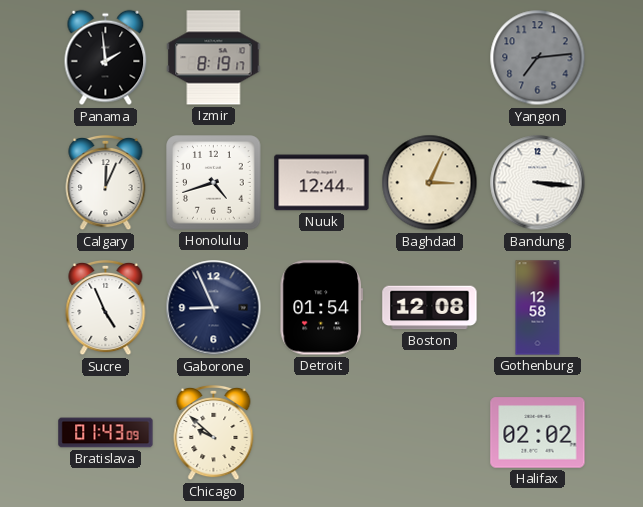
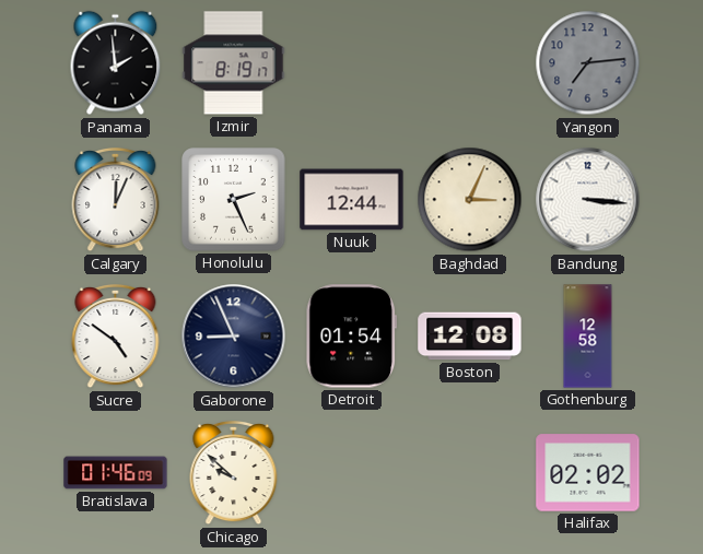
Honolulu: 4:42 -> 2:26
Sucre: 4:56 -> 4:51
Bratislava: 01:43 -> 01:46
